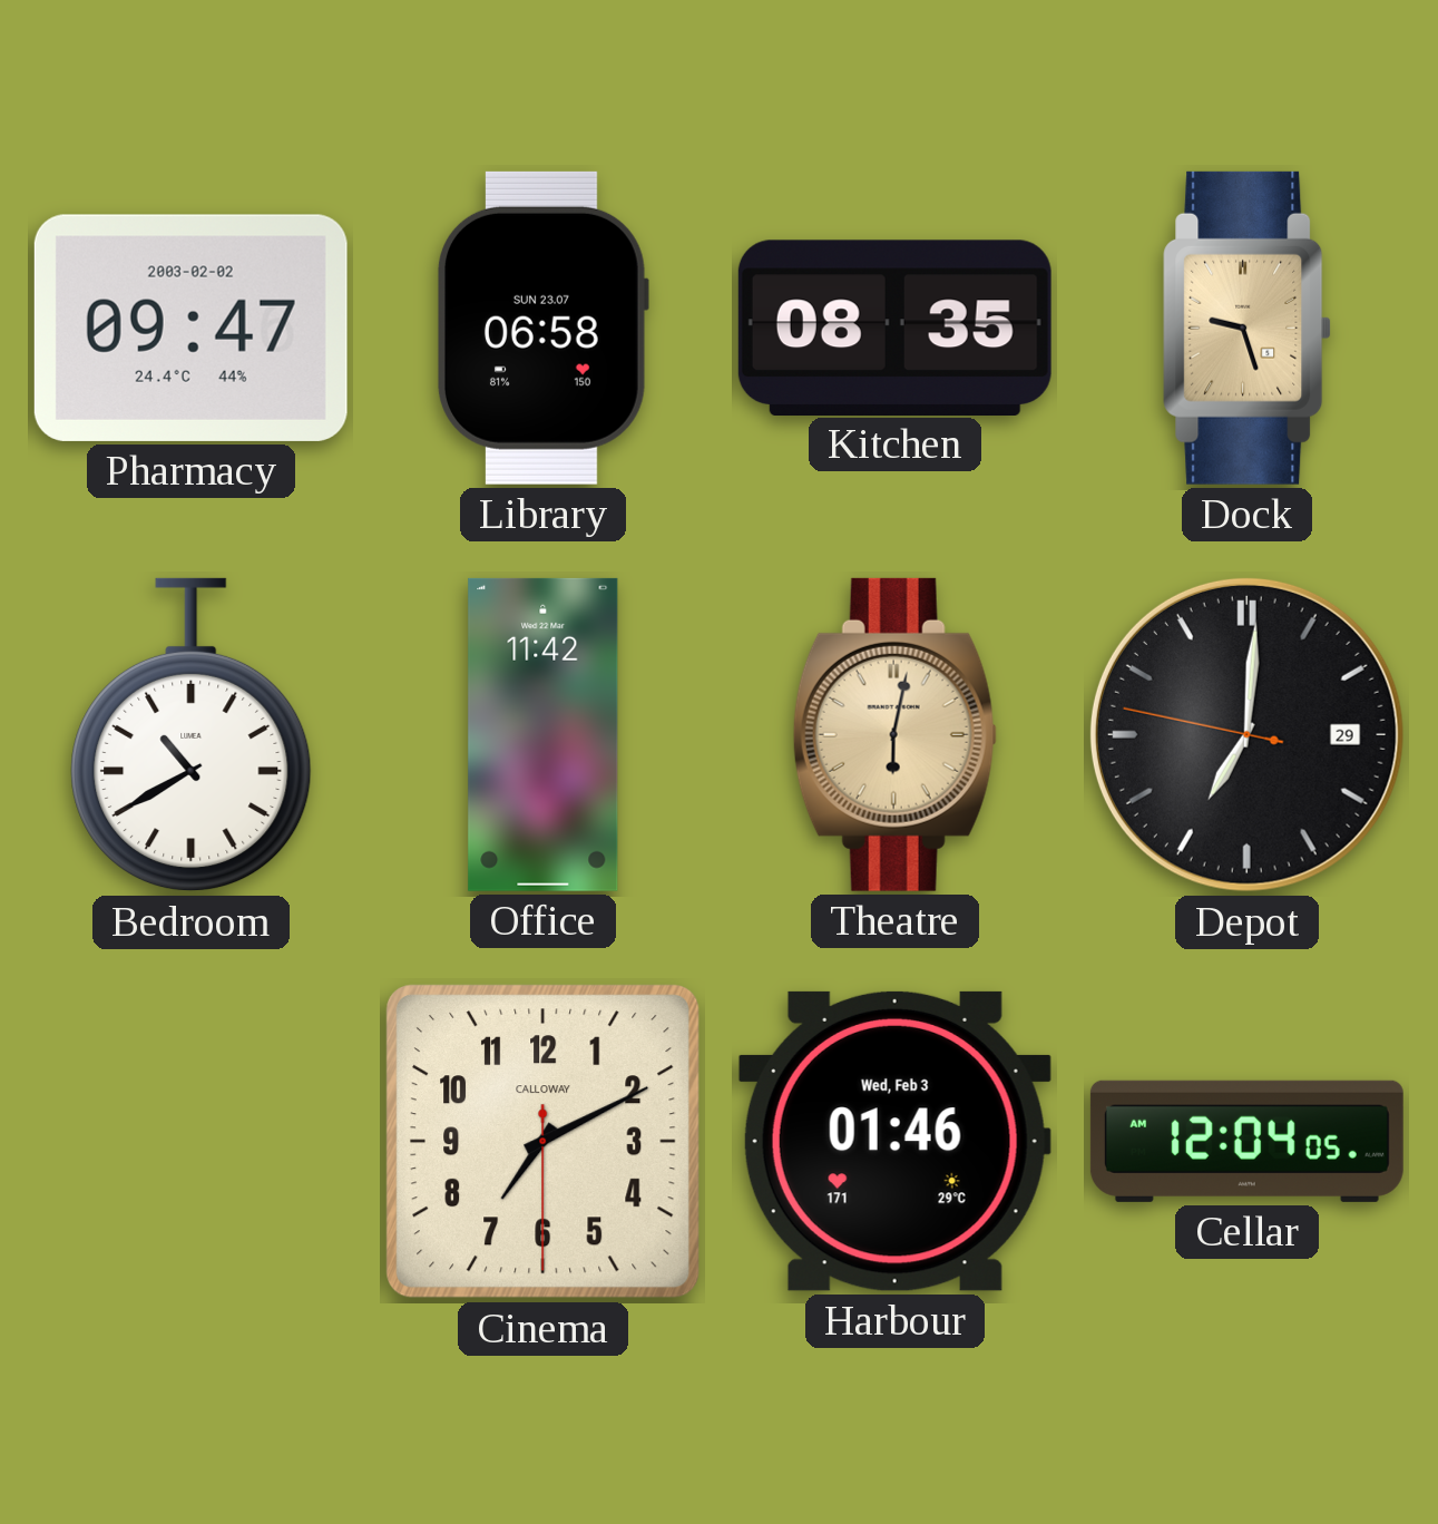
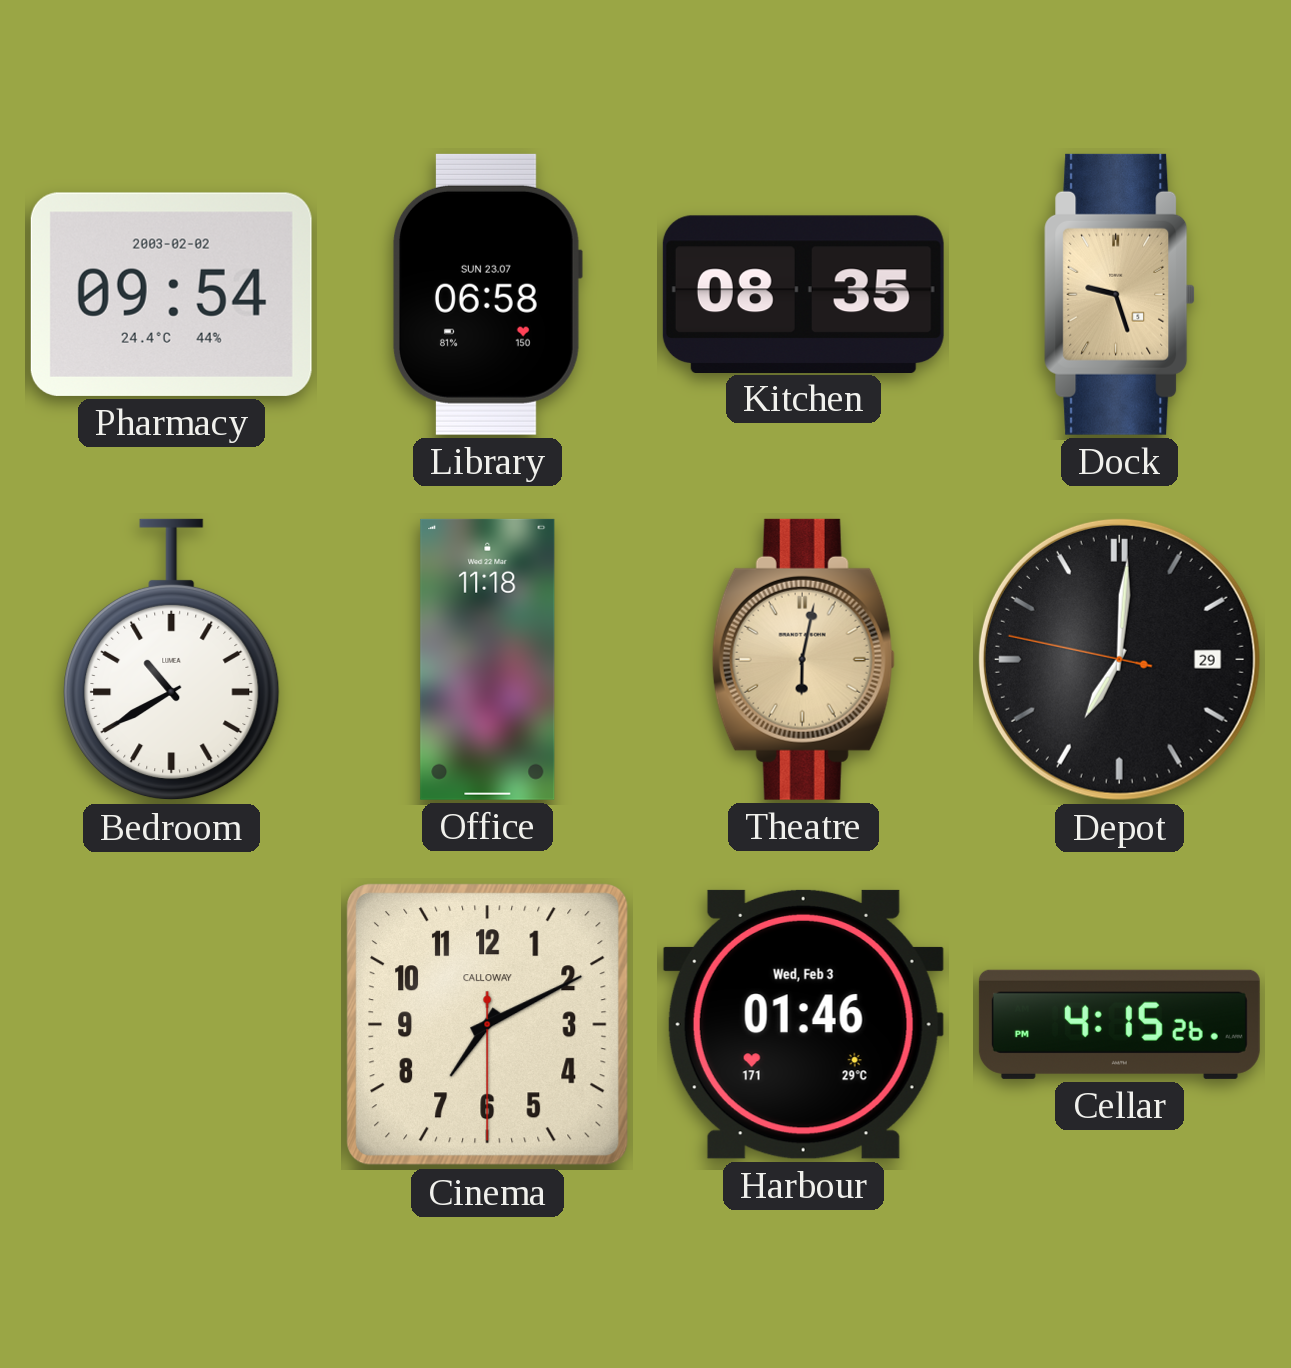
Pharmacy: 09:47 -> 09:54
Office: 11:42 -> 11:18
Cellar: 12:04 -> 4:15
